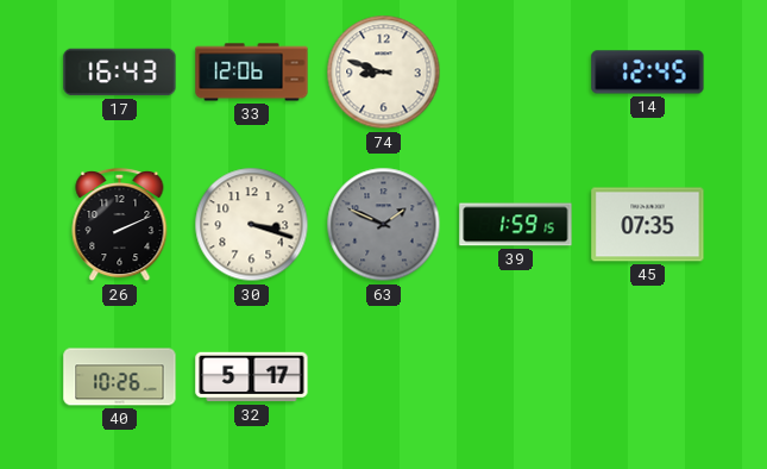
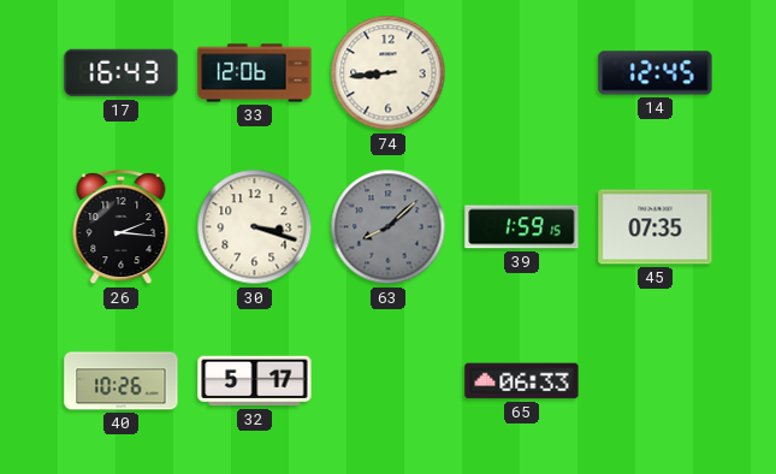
74: 8:48 -> 8:44
26: 2:11 -> 2:16
63: 1:49 -> 8:08
65: none -> 06:33
